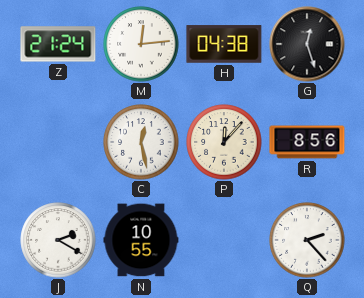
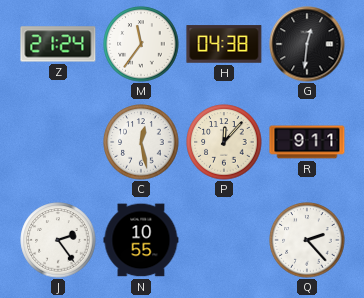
M: 12:14 -> 11:36
G: 12:27 -> 12:31
R: 8:56 -> 9:11
J: 2:20 -> 2:24
